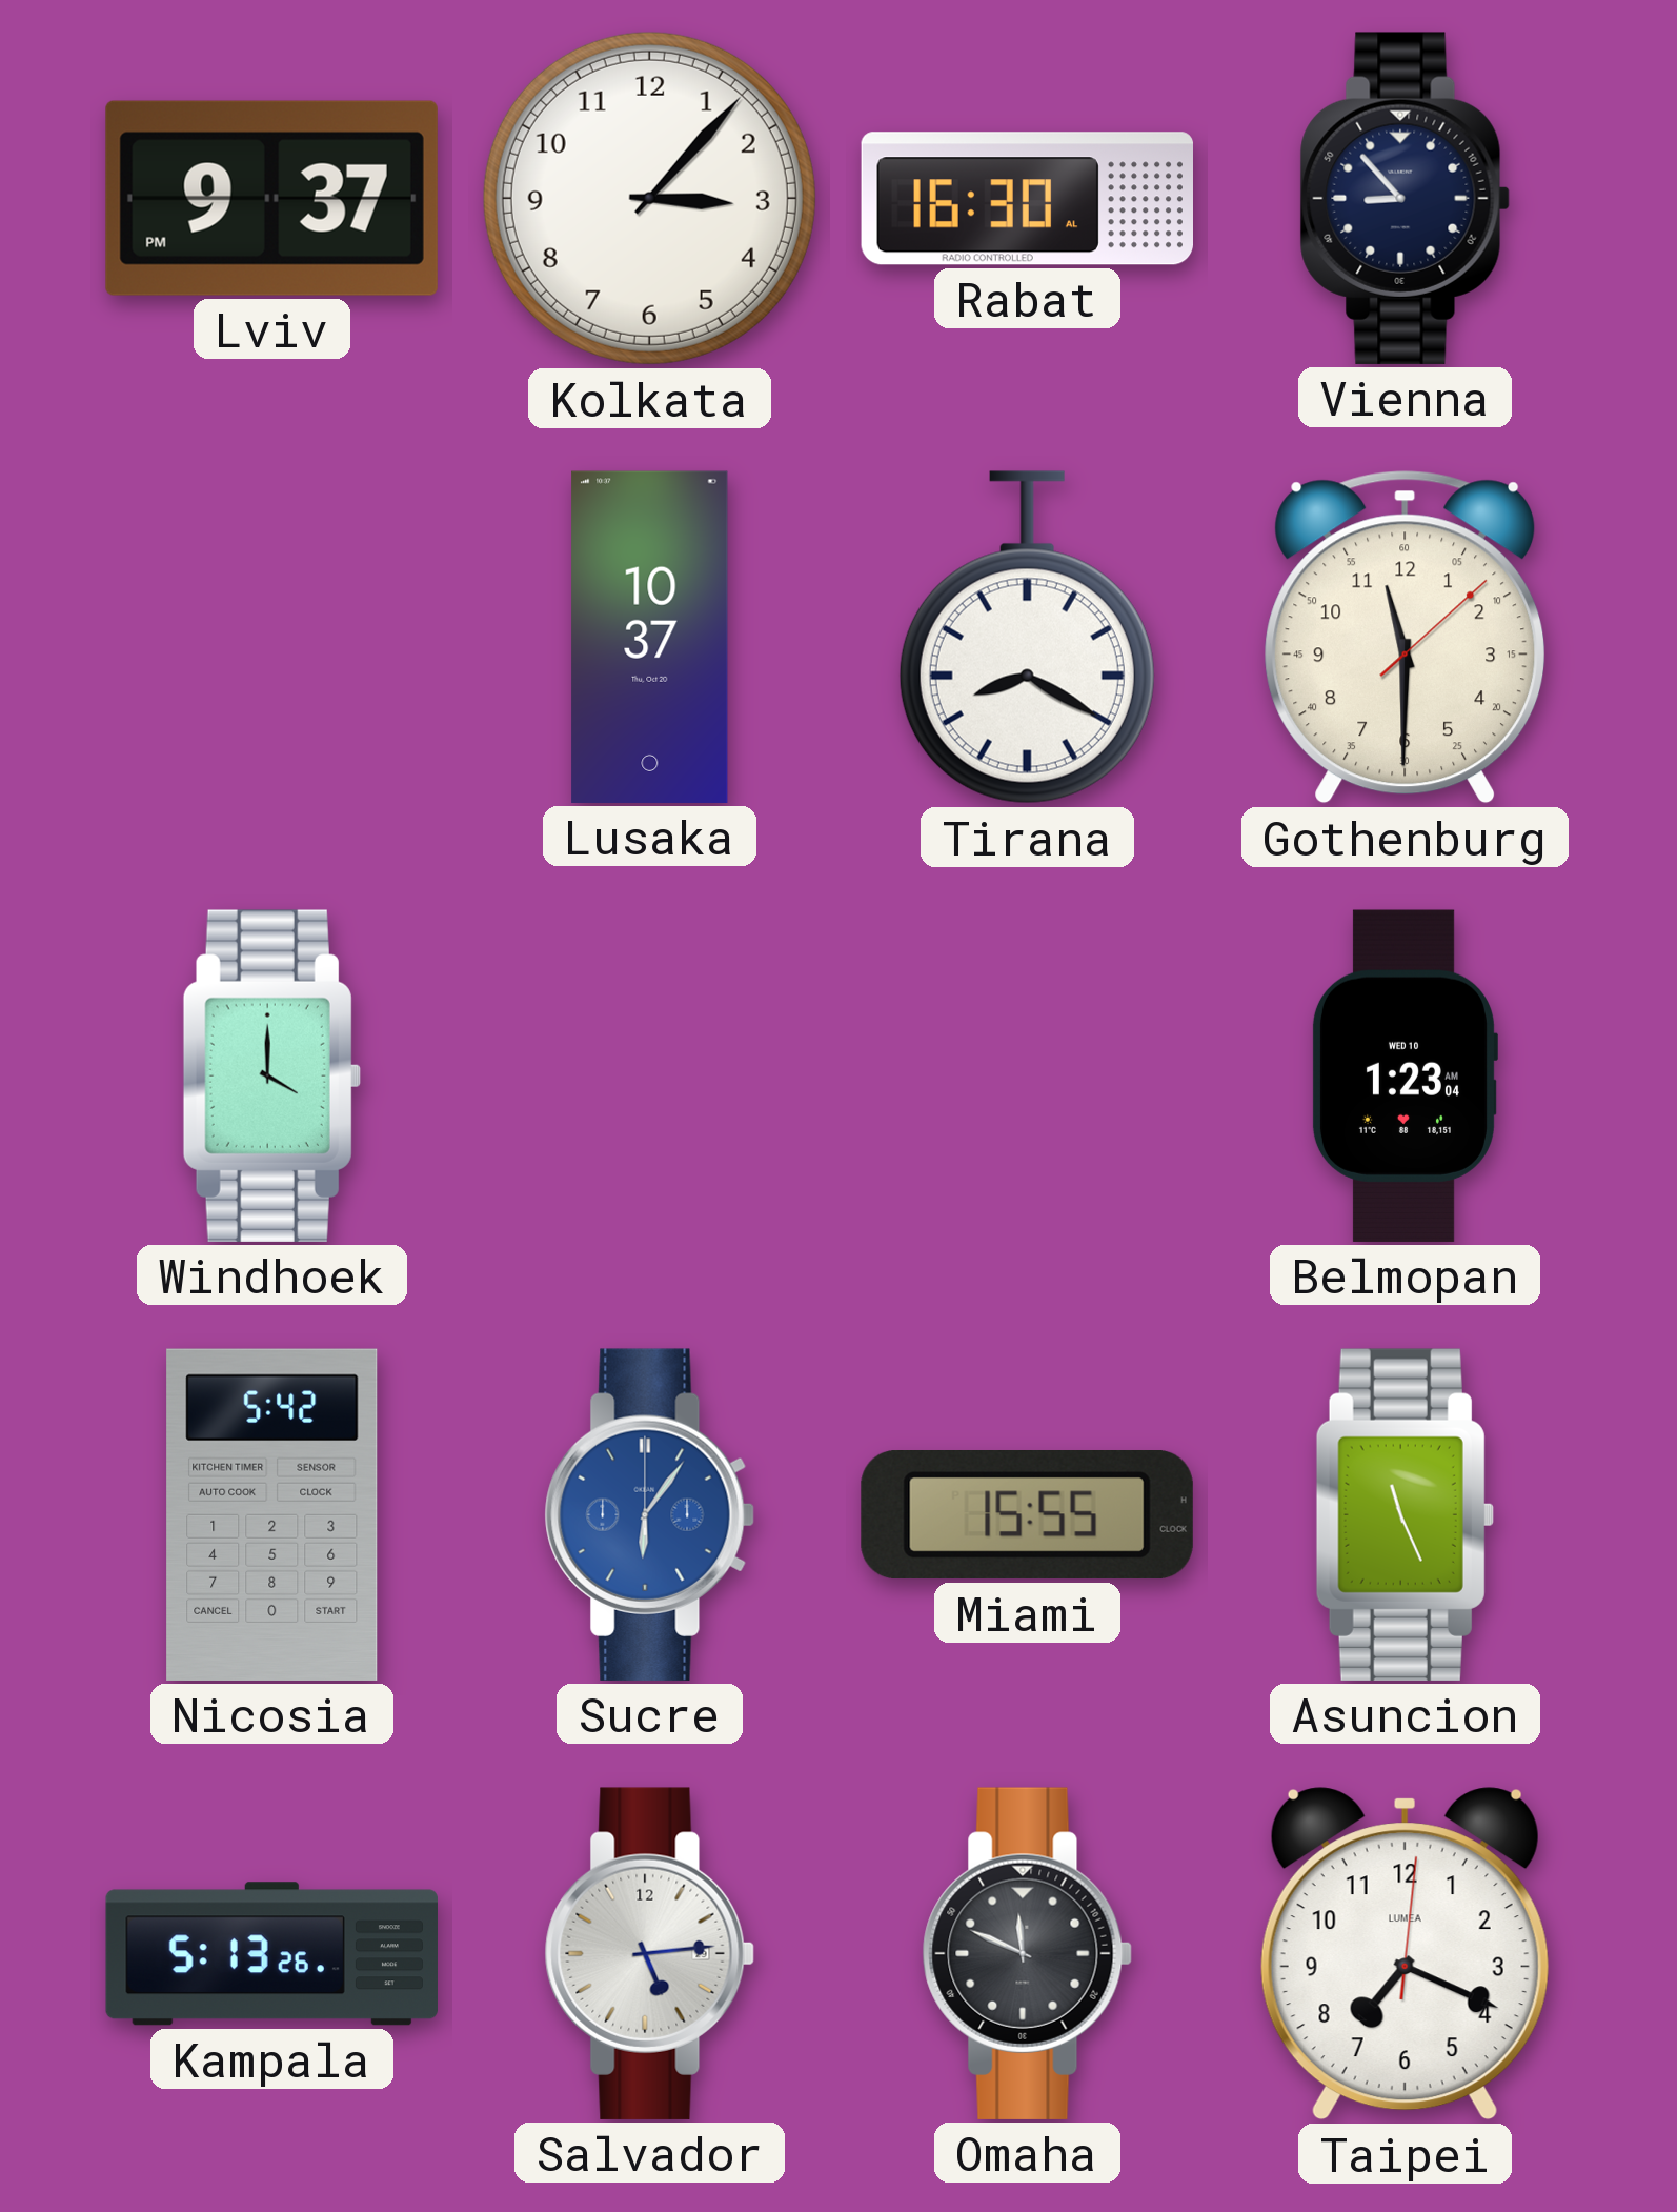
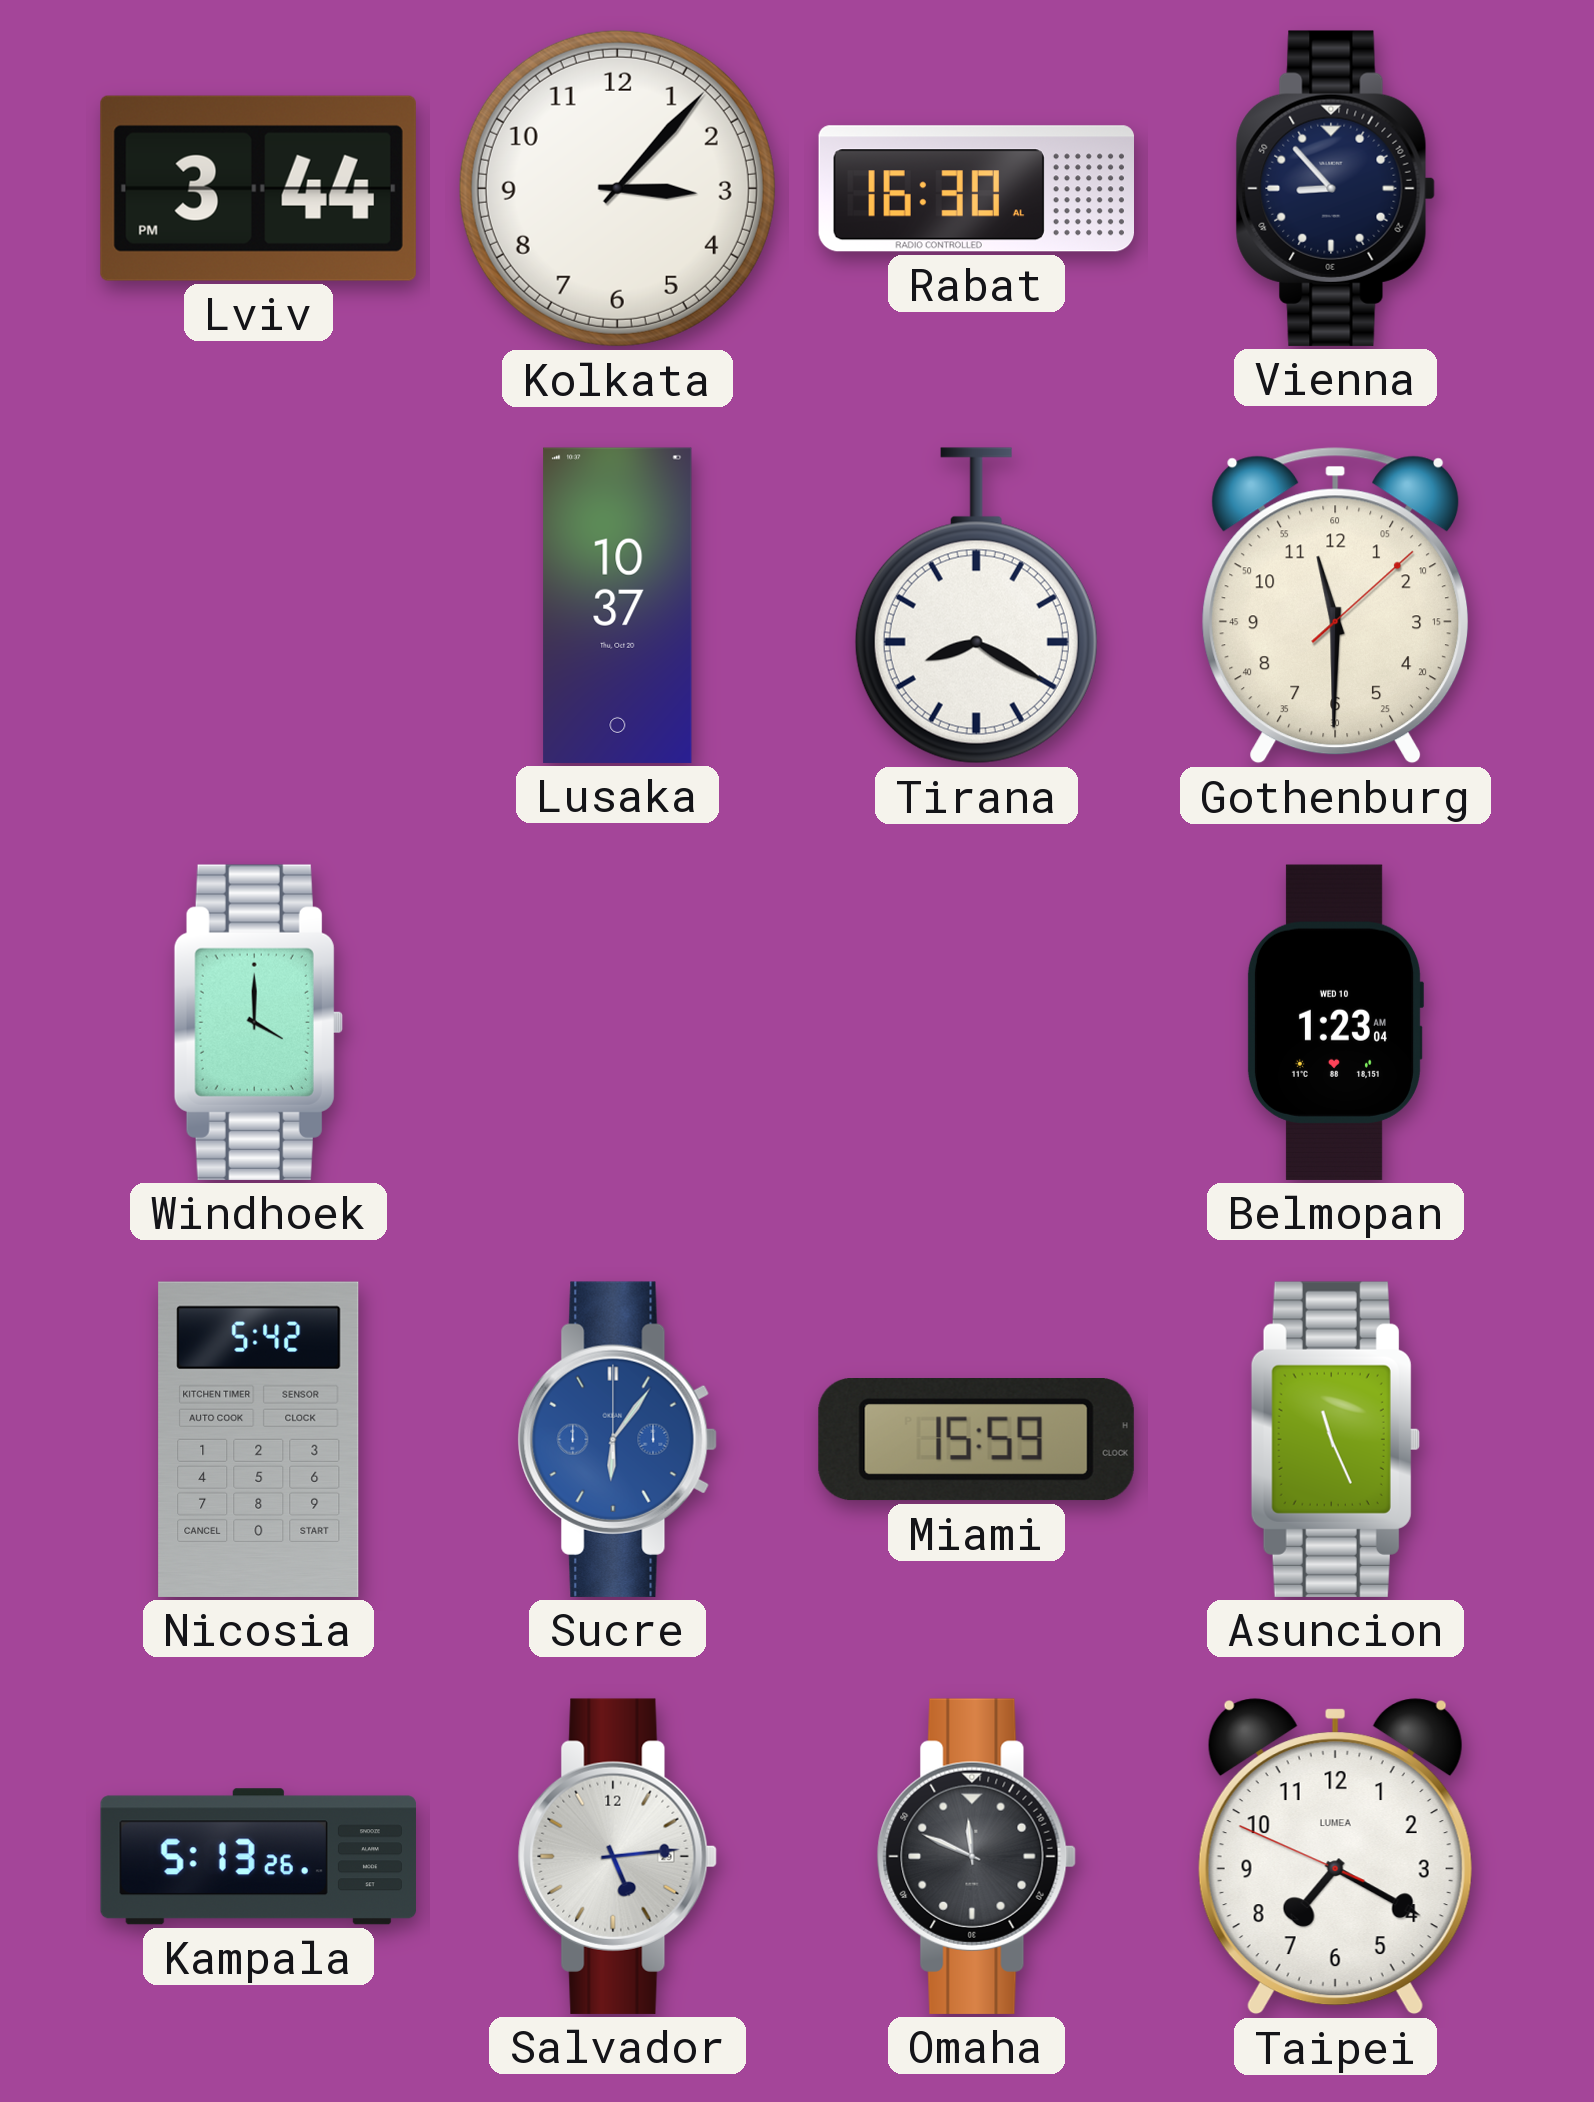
Lviv: 9:37 -> 3:44
Miami: 15:55 -> 15:59
Taipei: 7:19:01 -> 7:19:49
